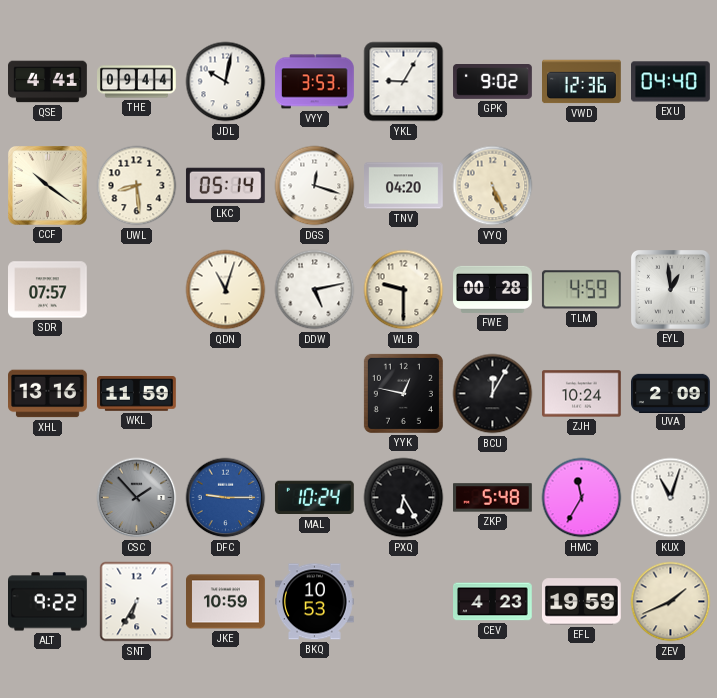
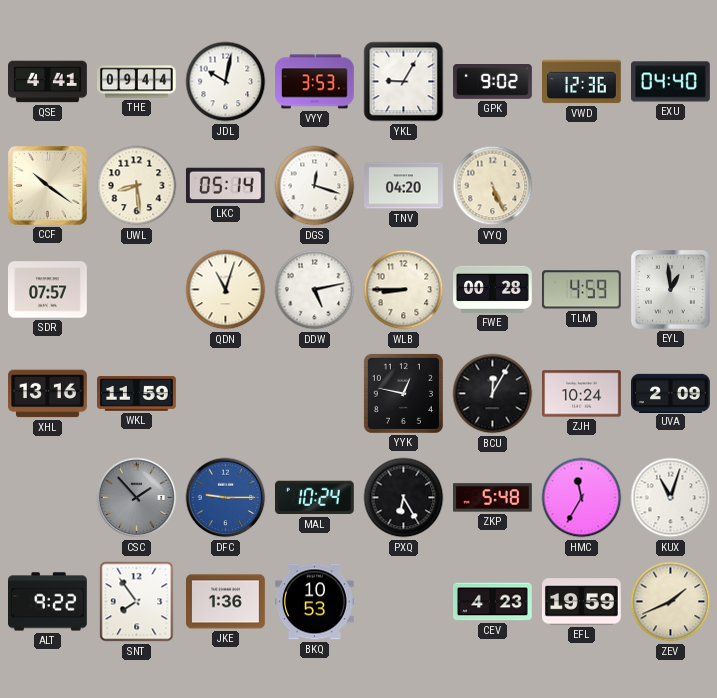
WLB: 9:30 -> 8:45
SNT: 6:35 -> 7:54
JKE: 10:59 -> 1:36
